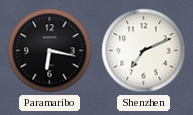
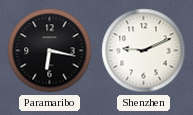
Shenzhen: 7:11 -> 9:11
